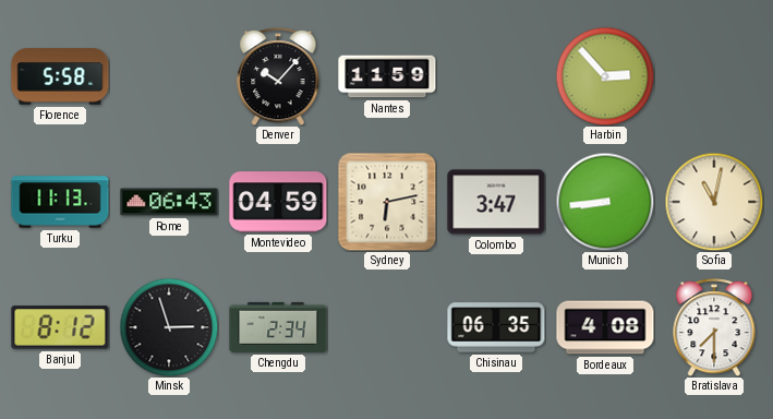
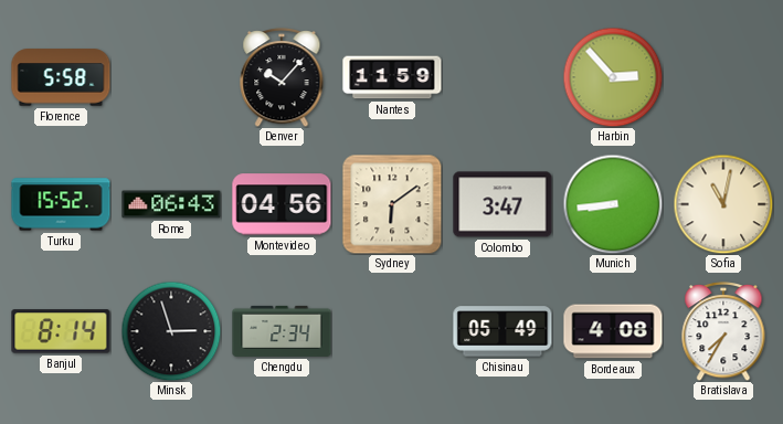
Turku: 11:13 -> 15:52
Montevideo: 04:59 -> 04:56
Sydney: 6:13 -> 6:09
Banjul: 8:12 -> 8:14
Chisinau: 06:35 -> 05:49
Bratislava: 7:30 -> 7:35
